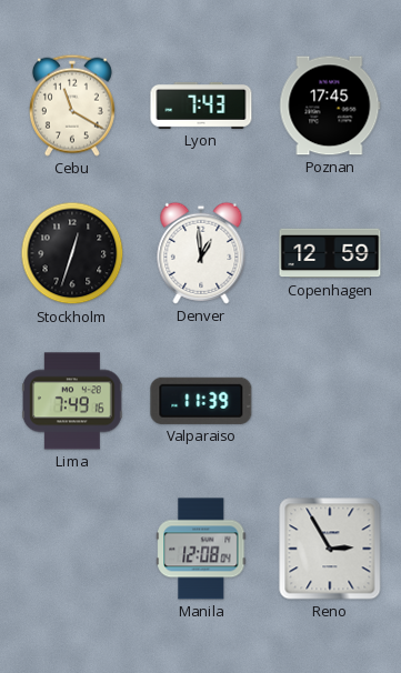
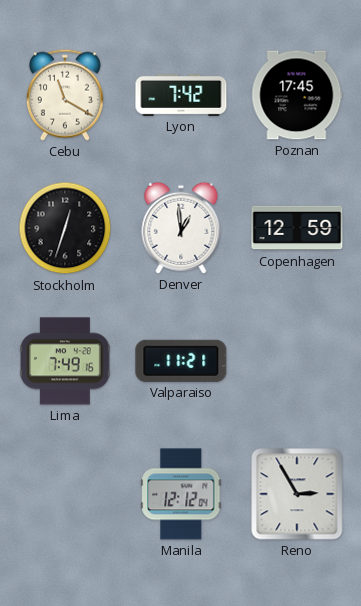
Lyon: 7:43 -> 7:42
Valparaiso: 11:39 -> 11:21
Manila: 12:08 -> 12:12
